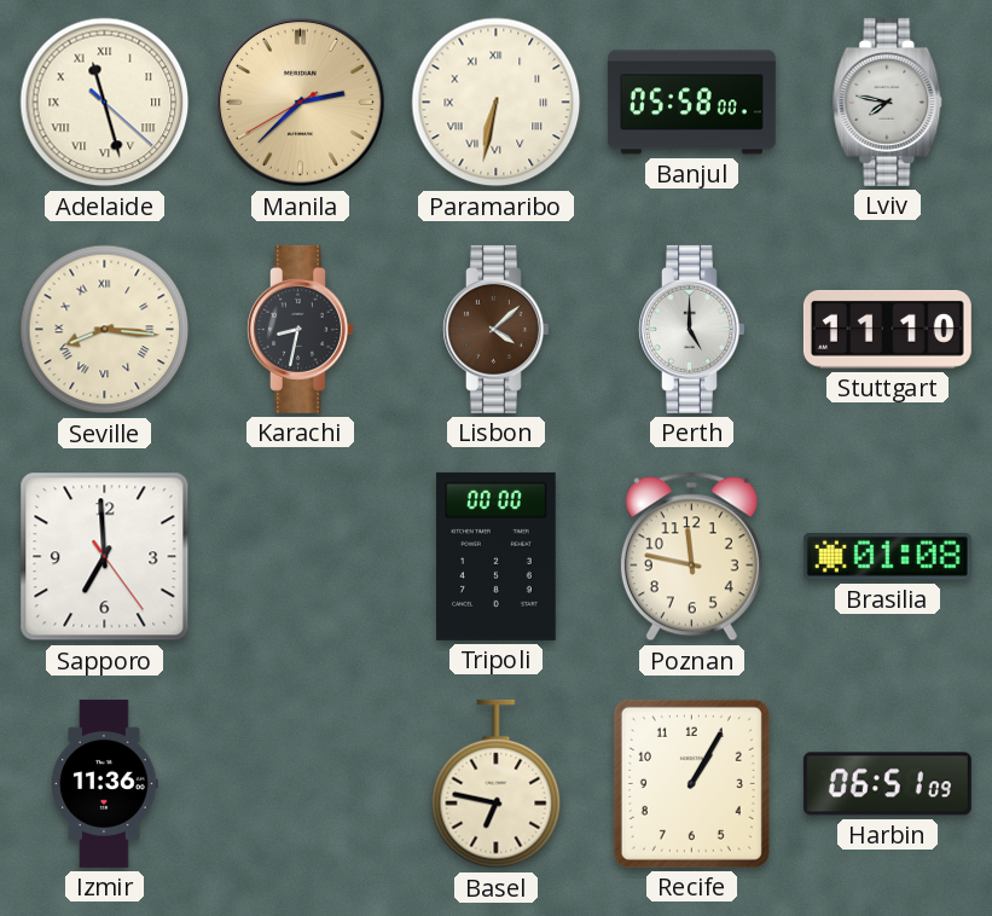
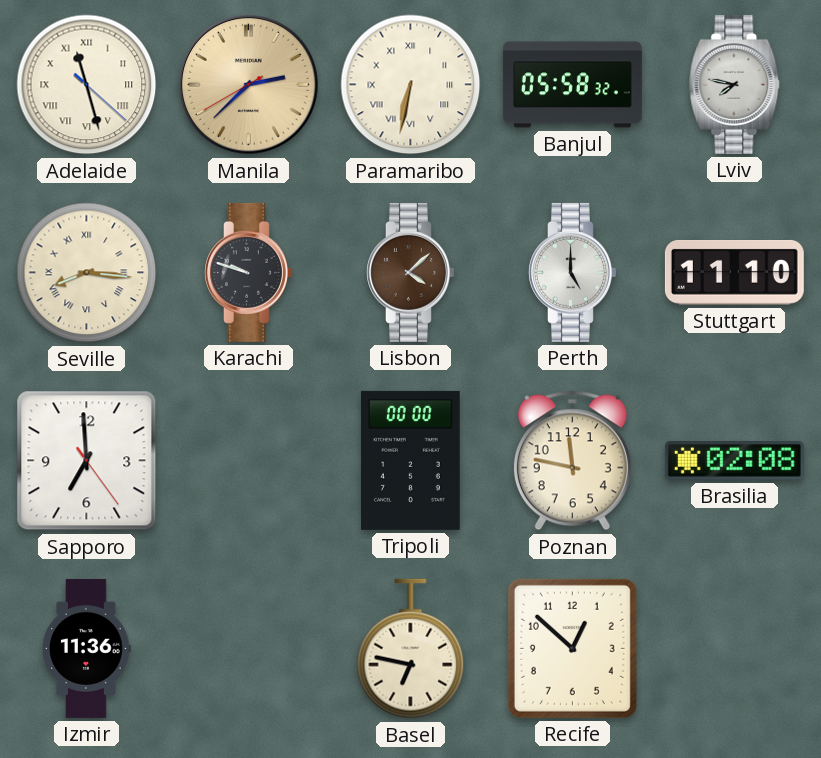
Banjul: 05:58:00 -> 05:58:32
Karachi: 8:32 -> 9:48
Brasilia: 01:08 -> 02:08
Recife: 1:05 -> 12:52
Harbin: 06:51 -> none
